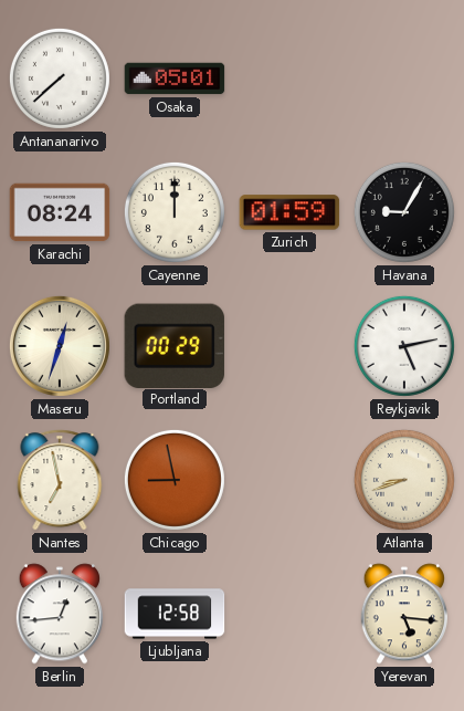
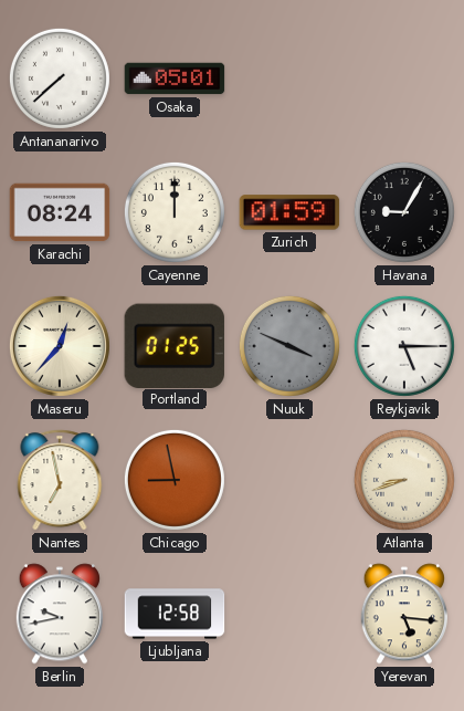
Maseru: 12:33 -> 12:37
Portland: 00:29 -> 01:25
Nuuk: none -> 3:49
Reykjavik: 5:13 -> 5:15
Berlin: 12:44 -> 9:43
